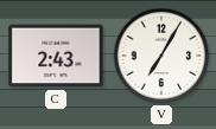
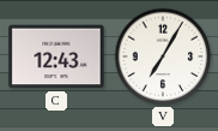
C: 2:43 -> 12:43
